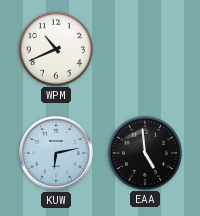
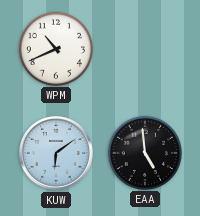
KUW: 6:13 -> 6:09
